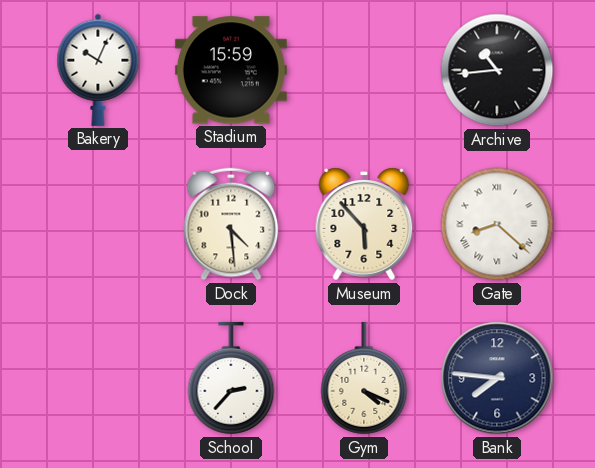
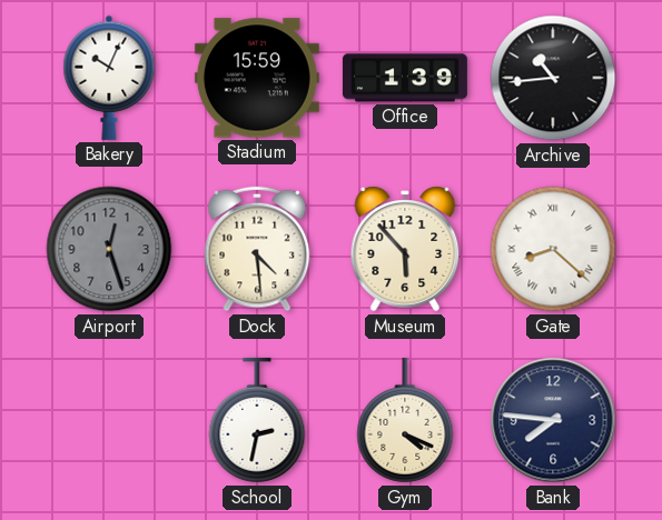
Office: none -> 1:39
Airport: none -> 12:27
School: 2:37 -> 2:32
